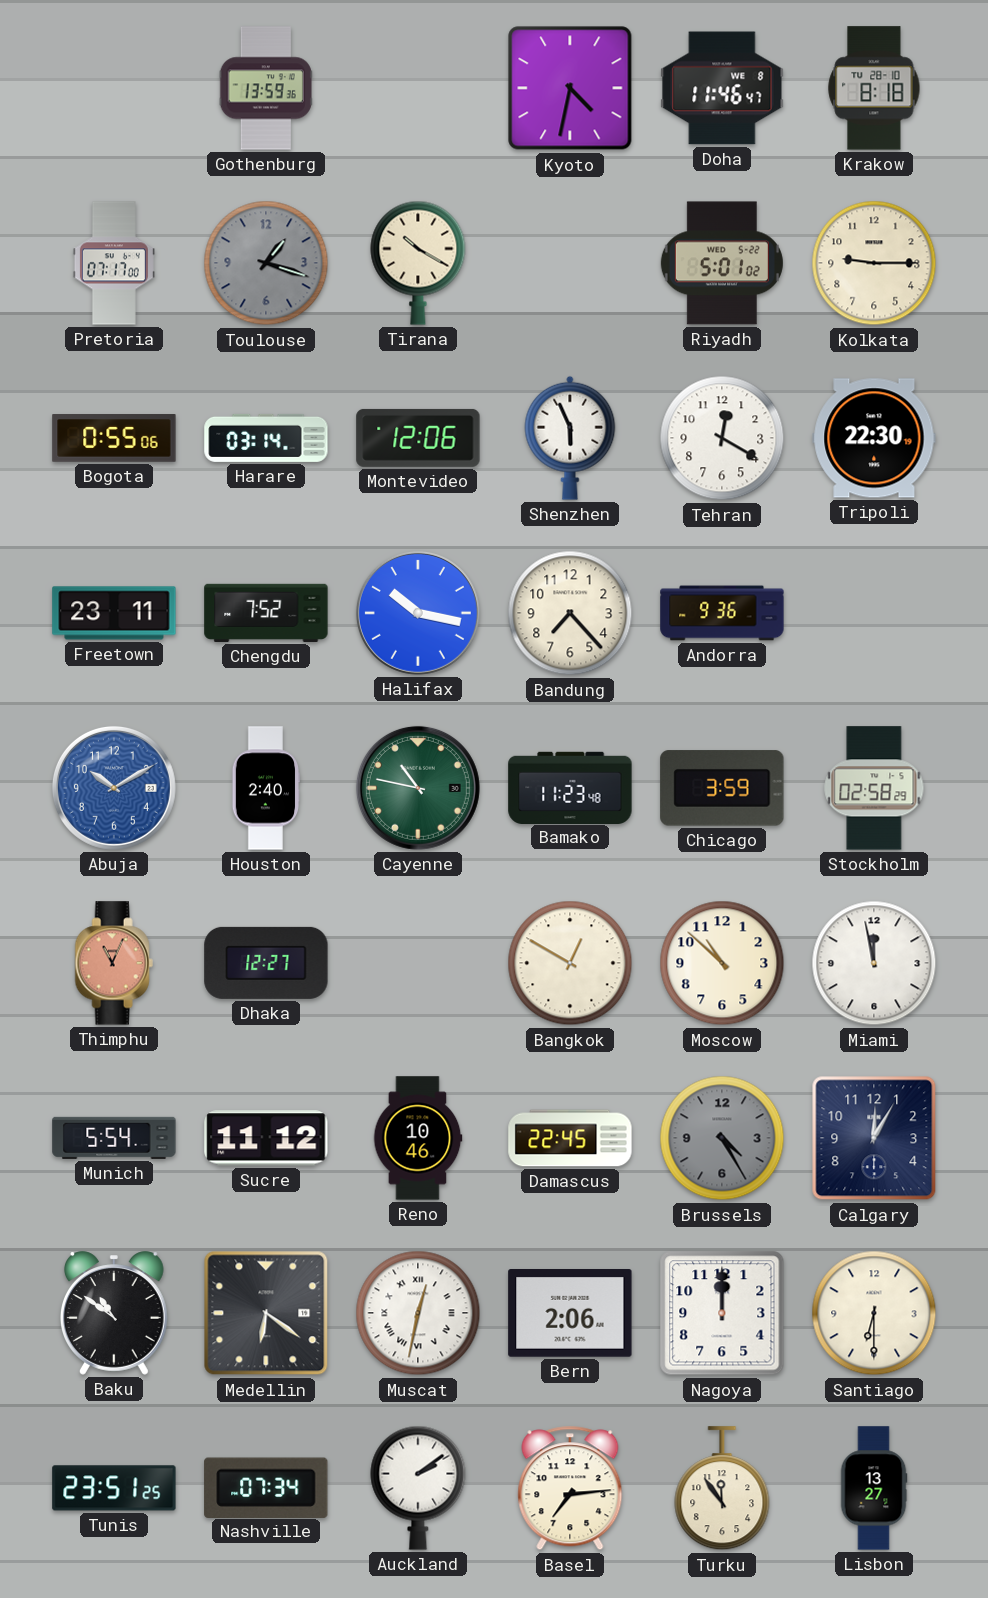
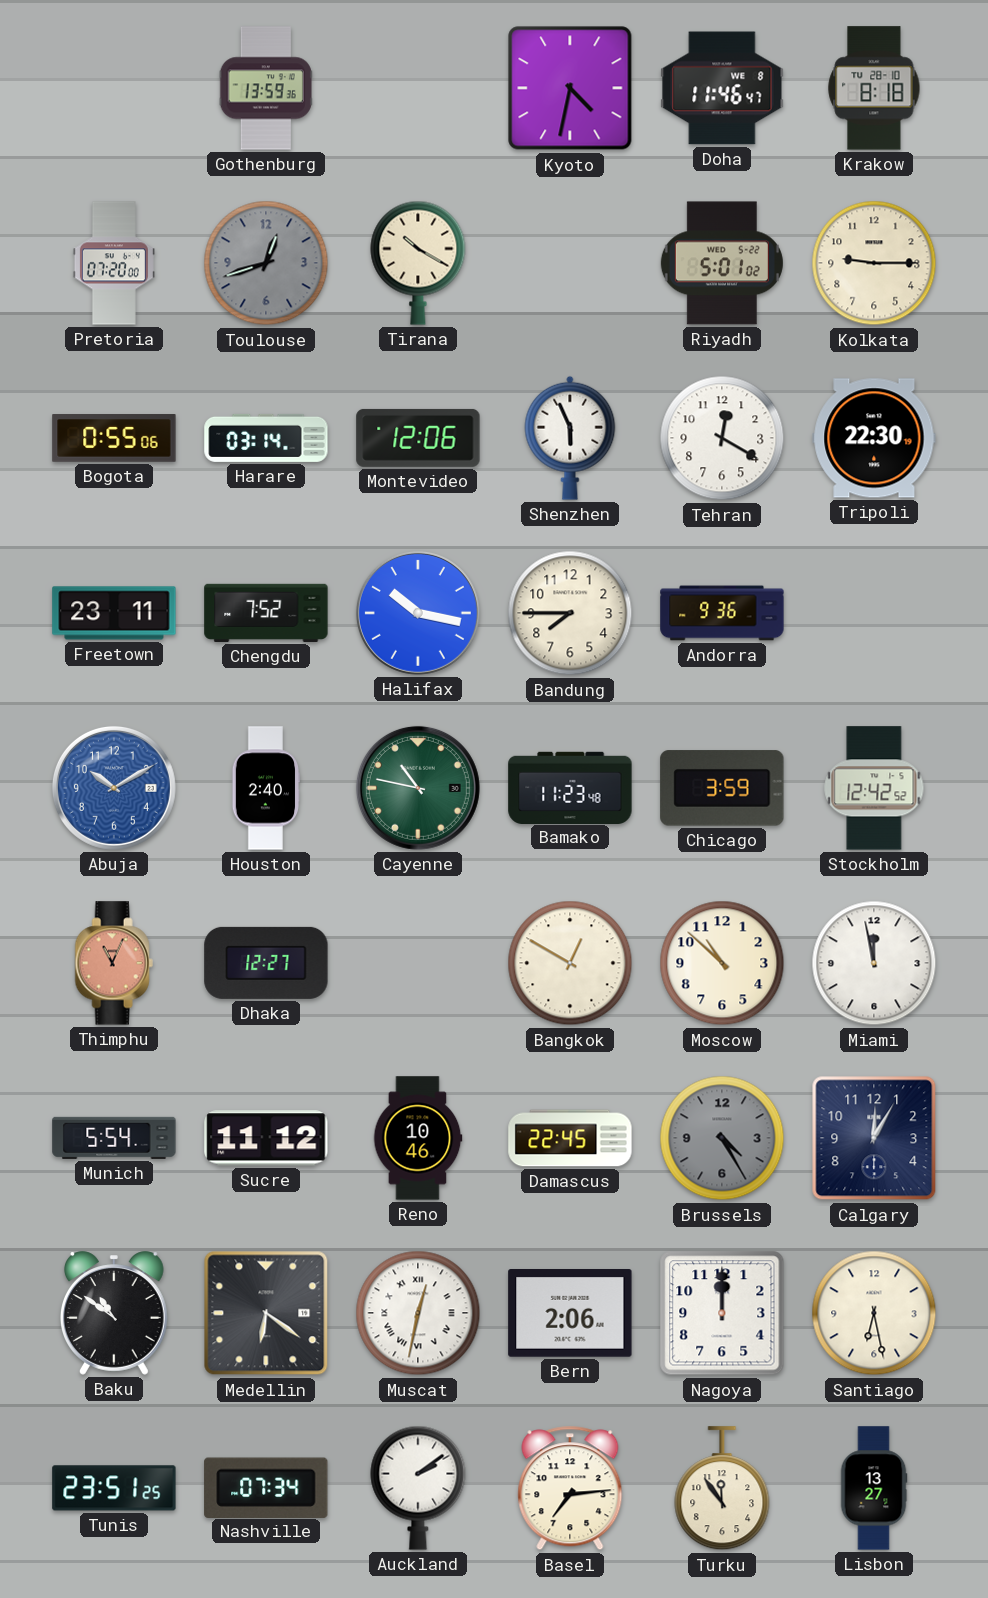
Pretoria: 07:17 -> 07:20
Toulouse: 1:18 -> 12:42
Bandung: 7:23 -> 7:45
Stockholm: 02:58 -> 12:42
Santiago: 6:30 -> 6:28
